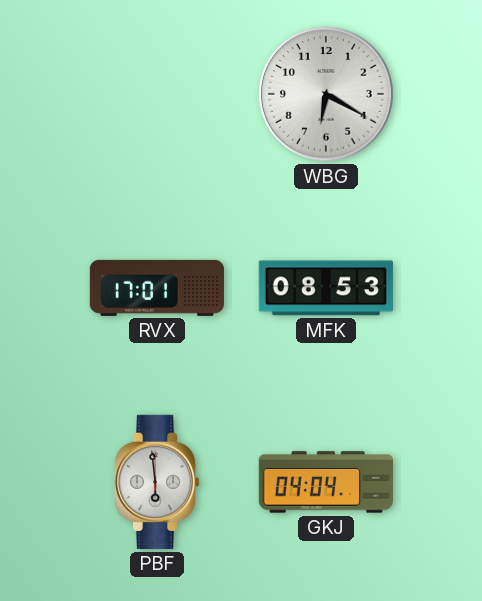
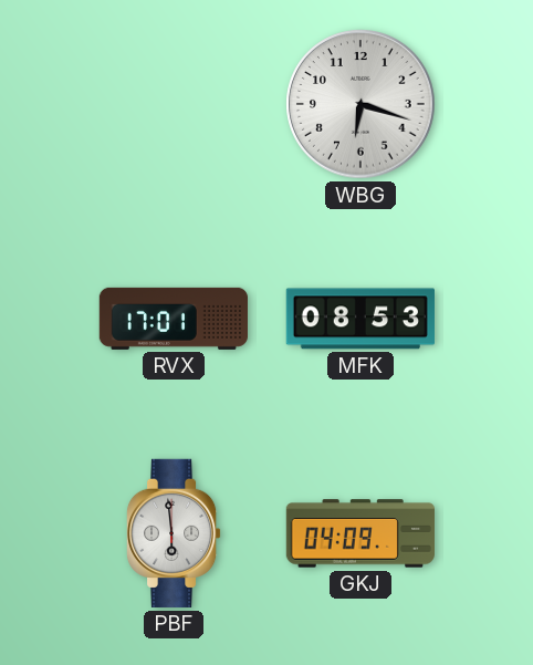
WBG: 6:20 -> 6:18
GKJ: 04:04 -> 04:09
